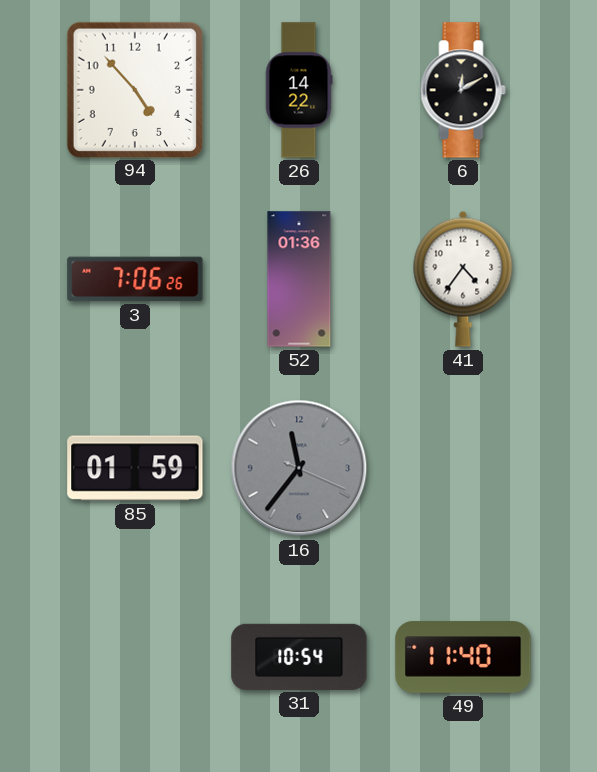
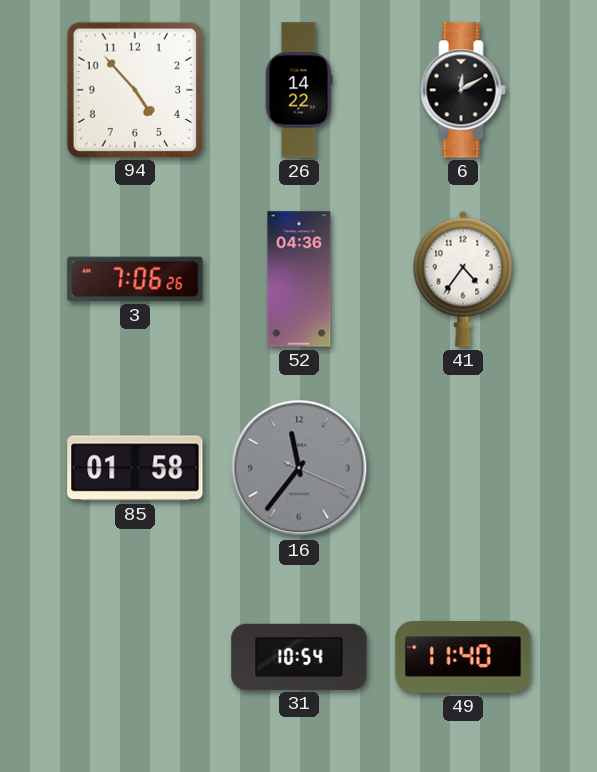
52: 01:36 -> 04:36
85: 01:59 -> 01:58
